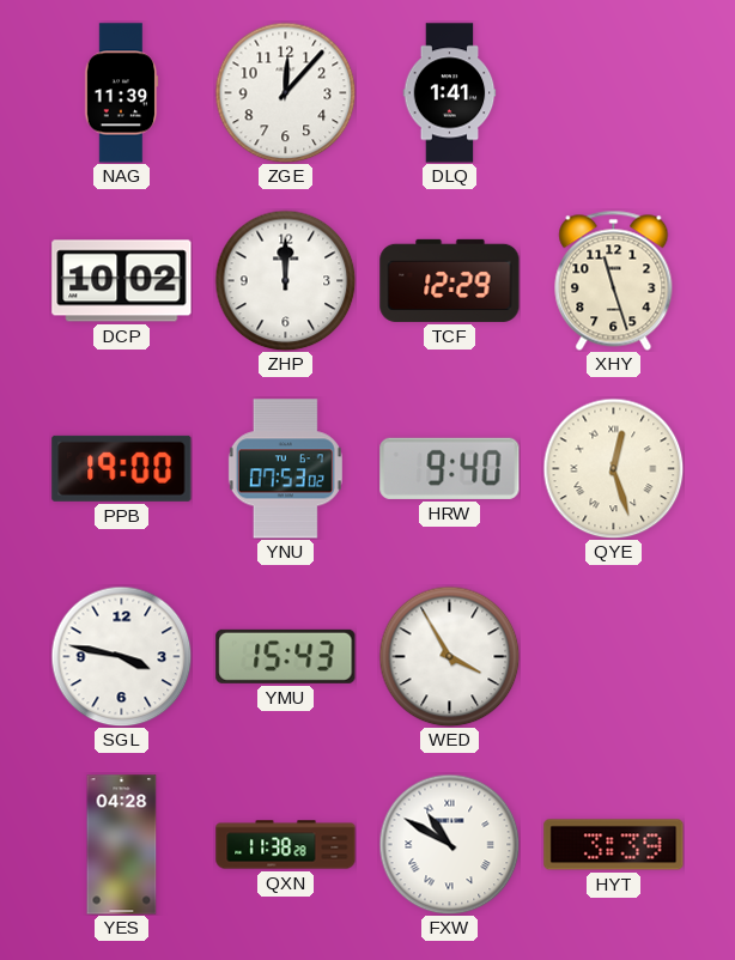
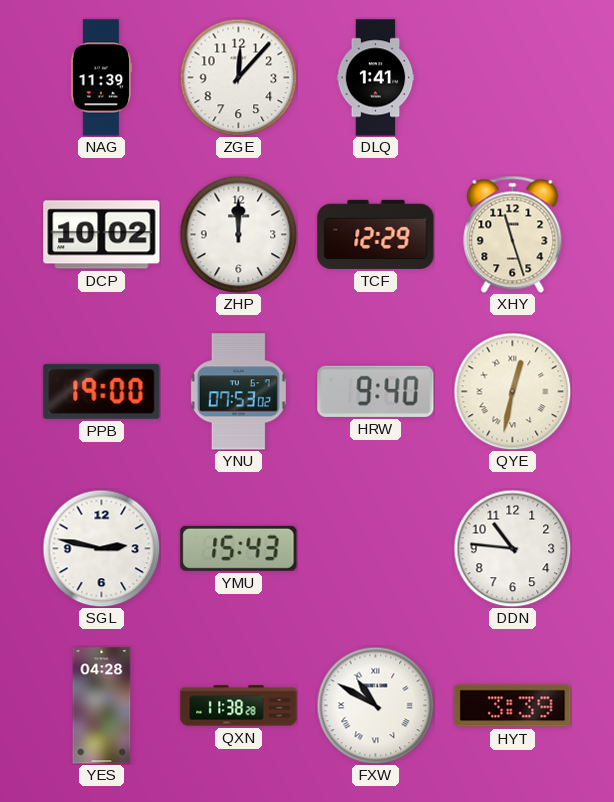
QYE: 12:27 -> 12:32
SGL: 3:47 -> 2:47
WED: 3:55 -> none
DDN: none -> 10:46
